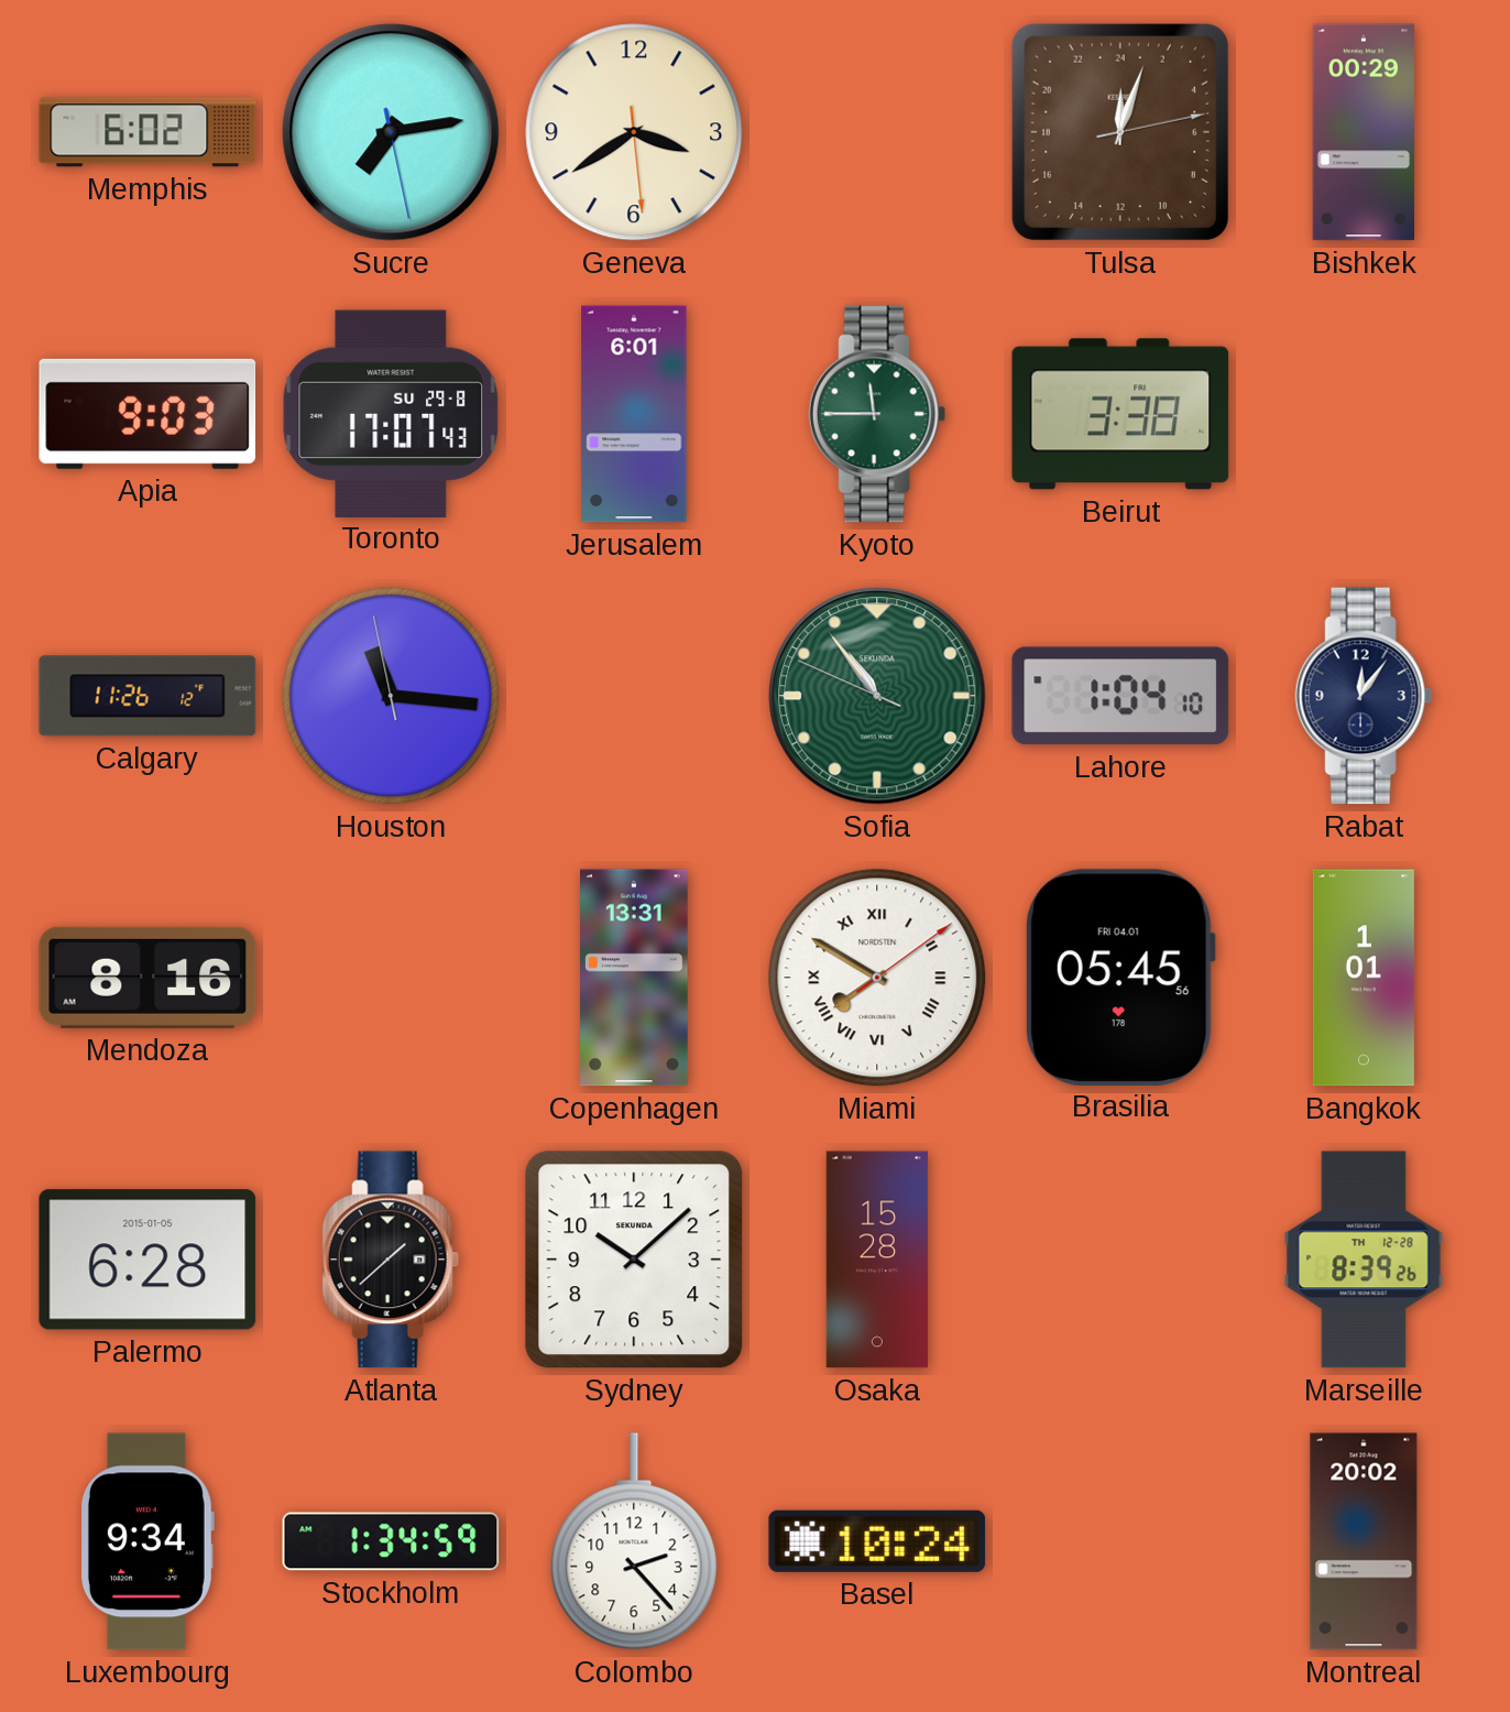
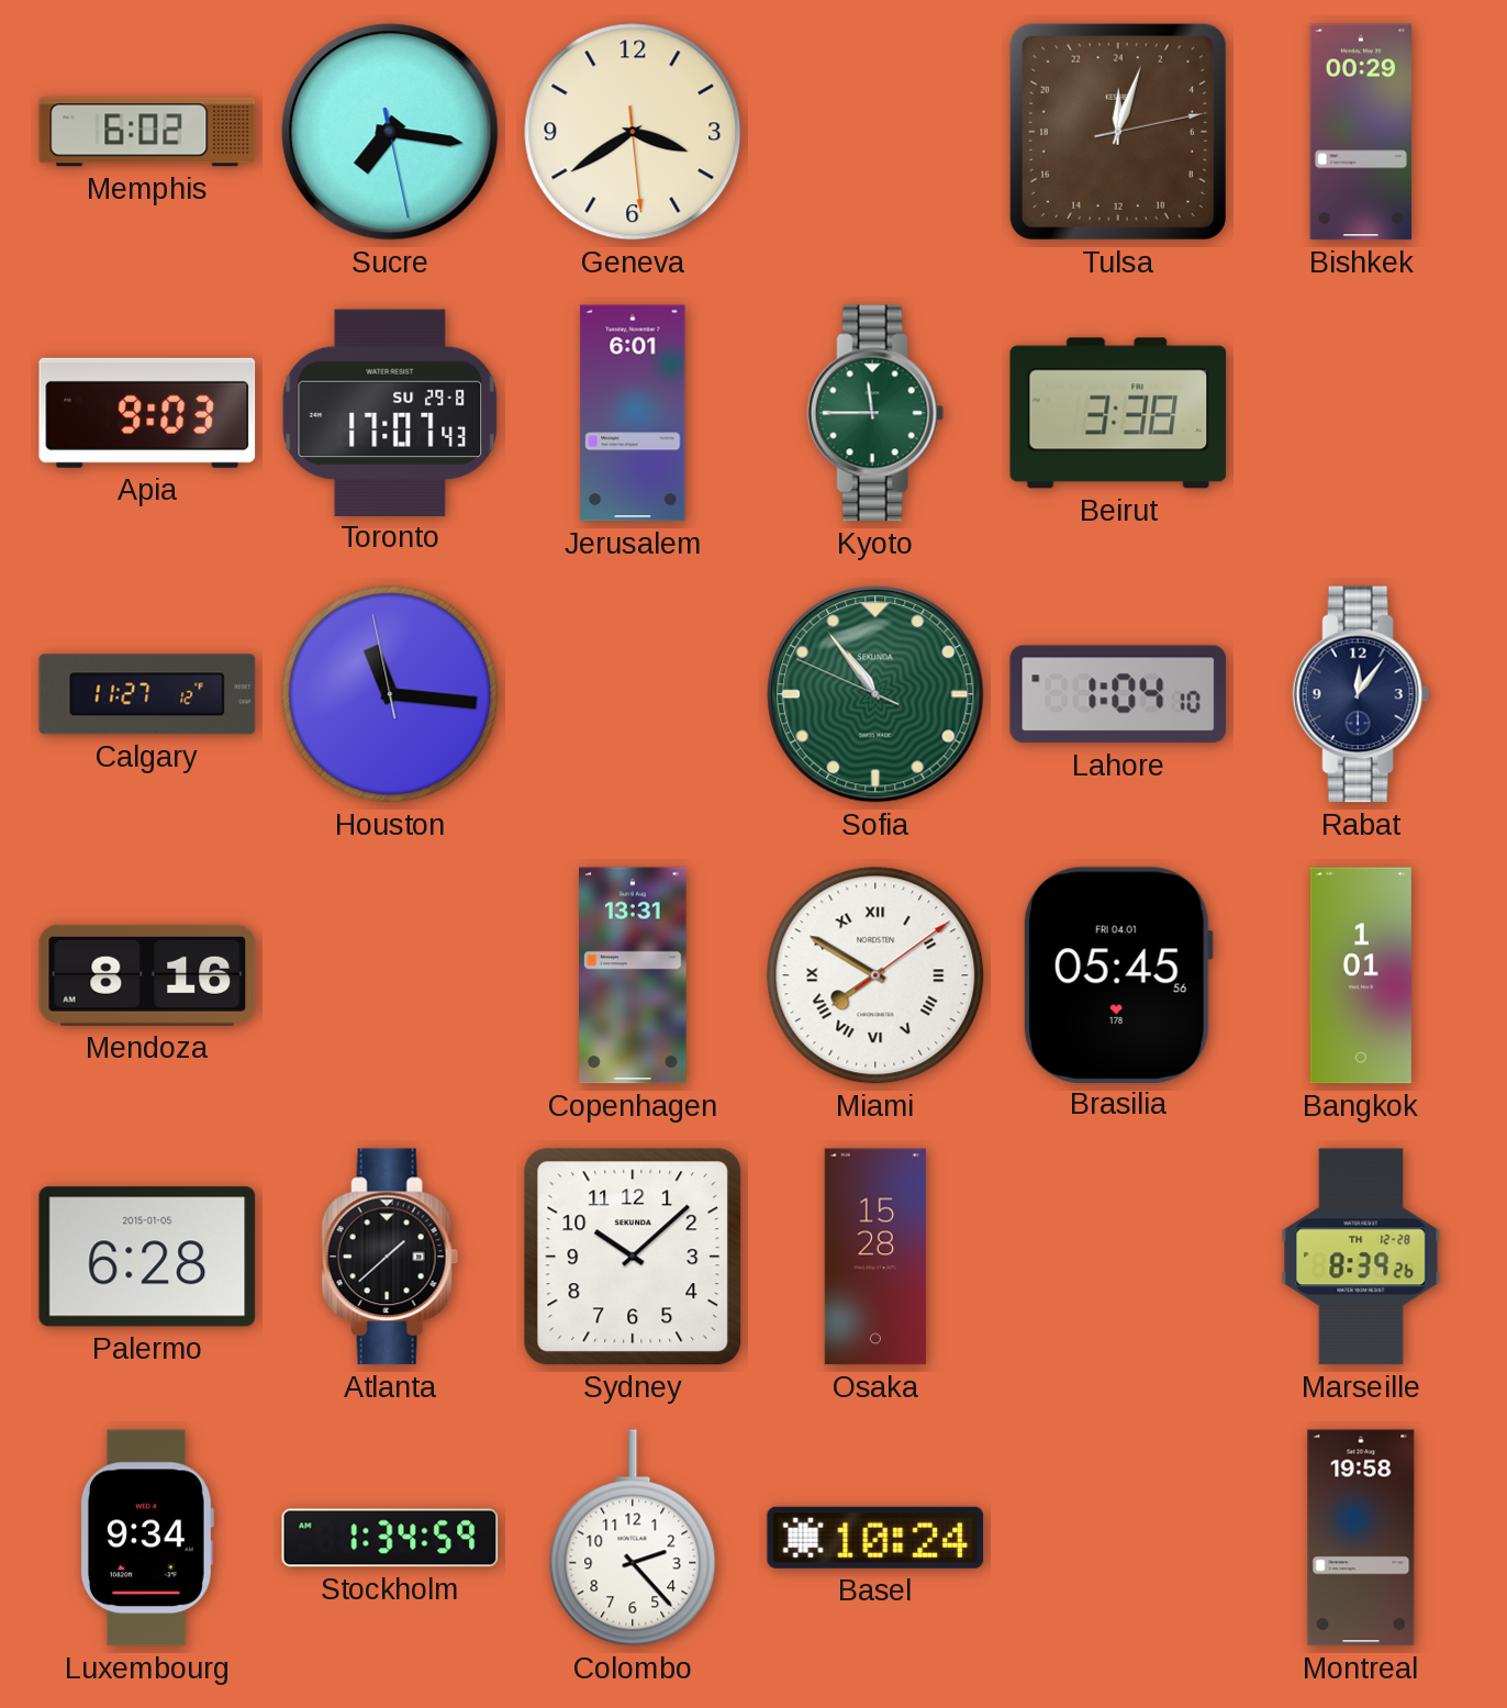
Sucre: 7:13 -> 7:16
Calgary: 11:26 -> 11:27
Montreal: 20:02 -> 19:58
